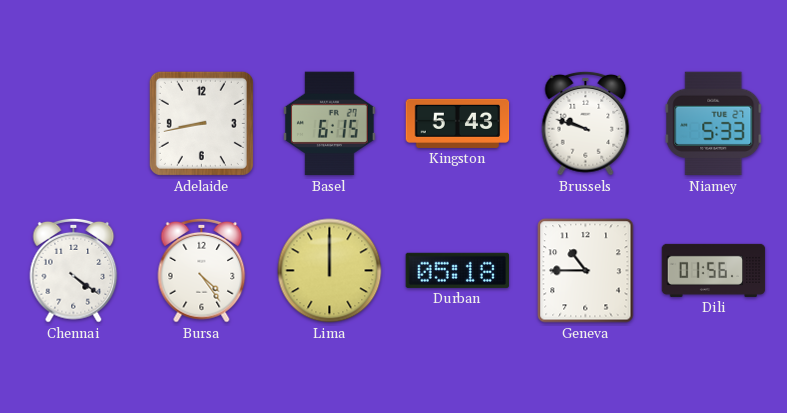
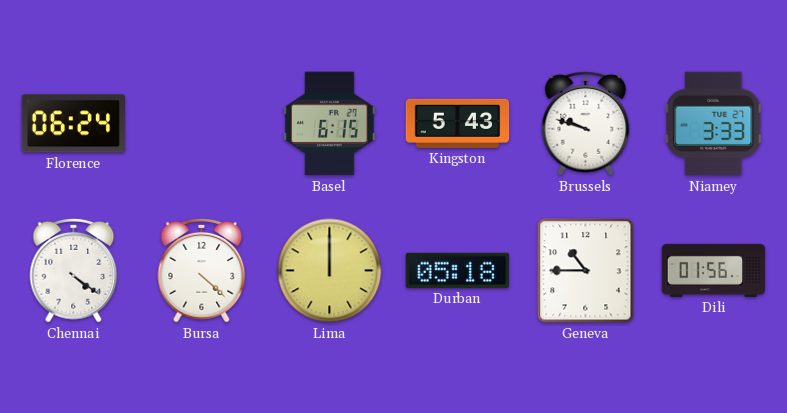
Florence: none -> 06:24
Adelaide: 8:43 -> none
Niamey: 5:33 -> 3:33
Bursa: 4:24 -> 4:22
